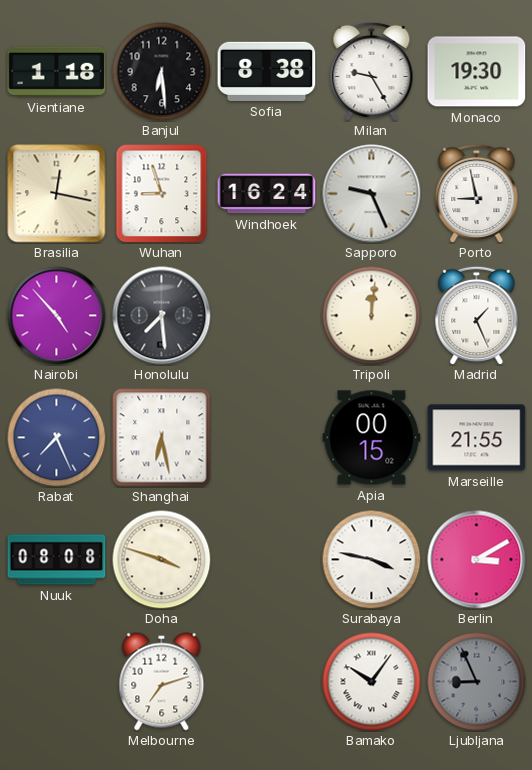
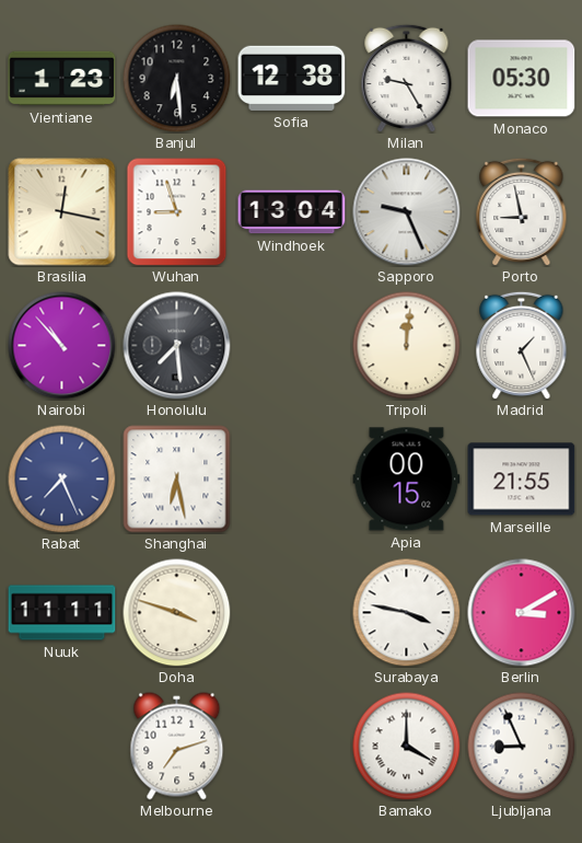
Vientiane: 1:18 -> 1:23
Sofia: 8:38 -> 12:38
Monaco: 19:30 -> 05:30
Windhoek: 16:24 -> 13:04
Nairobi: 4:53 -> 10:53
Nuuk: 08:08 -> 11:11
Bamako: 10:06 -> 4:00
Ljubljana dial: grey -> white
